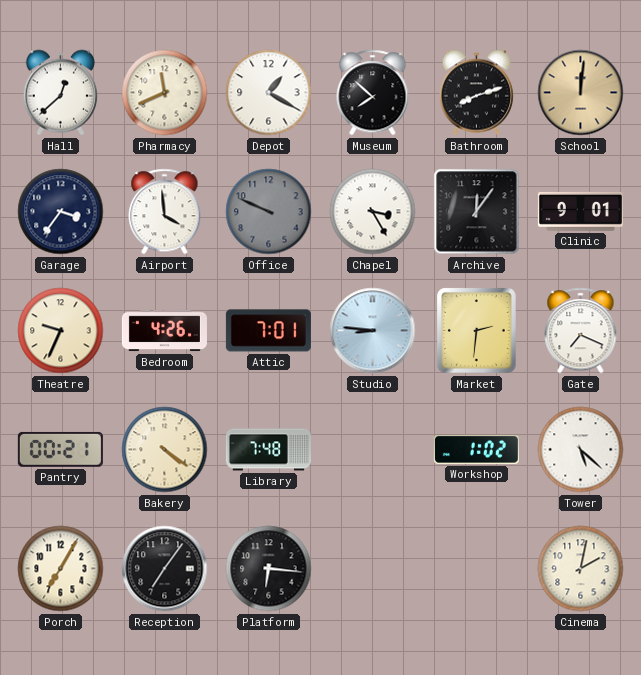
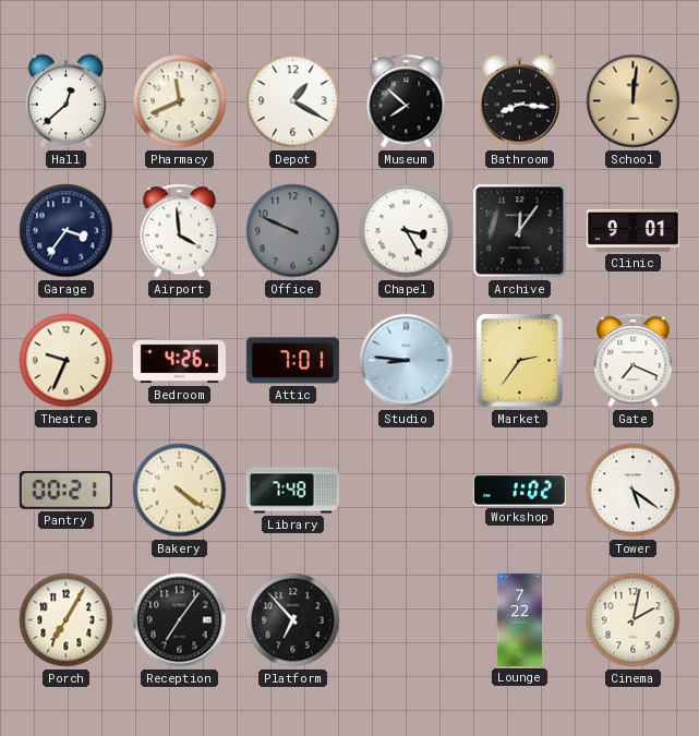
Bathroom: 8:12 -> 8:16
Market: 2:31 -> 2:36
Tower: 5:22 -> 5:21
Platform: 6:16 -> 6:53
Lounge: none -> 7:22
